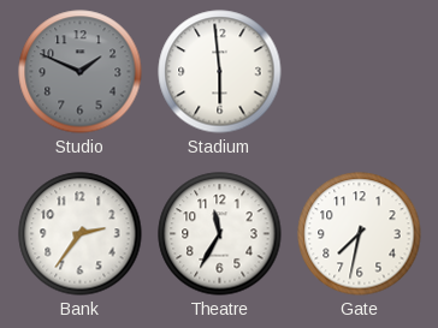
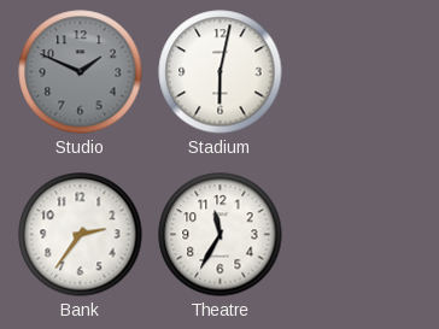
Stadium: 5:59 -> 6:02
Gate: 7:32 -> none
